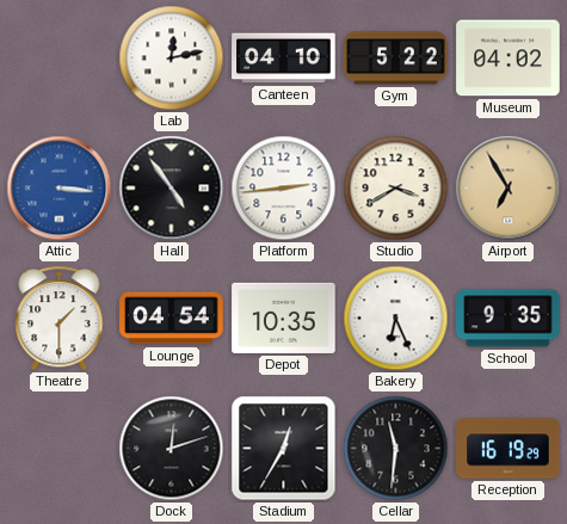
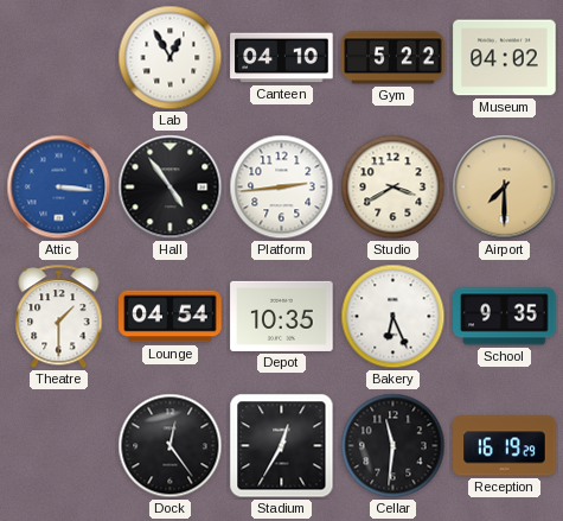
Lab: 12:13 -> 12:55
Airport: 6:55 -> 7:30
Dock: 12:12 -> 12:24
